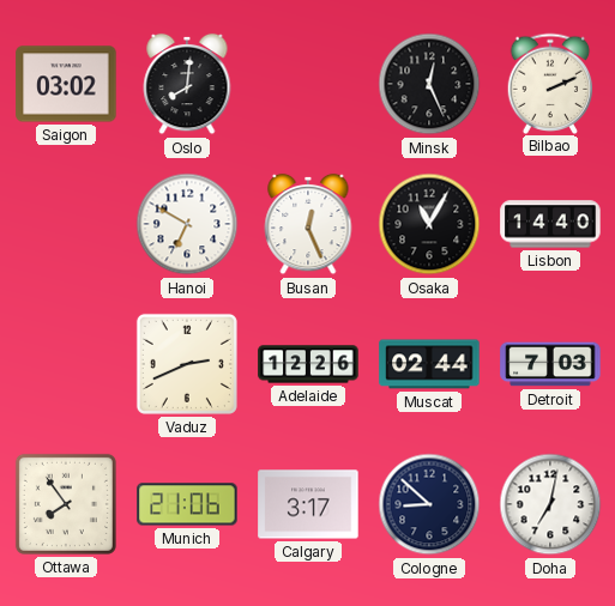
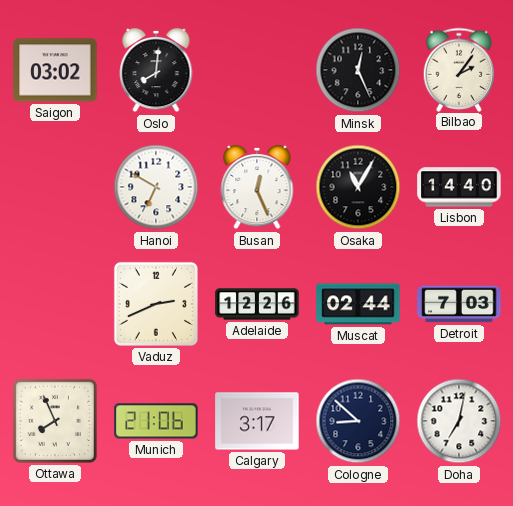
Bilbao: 2:11 -> 2:06
Ottawa: 7:54 -> 7:56
